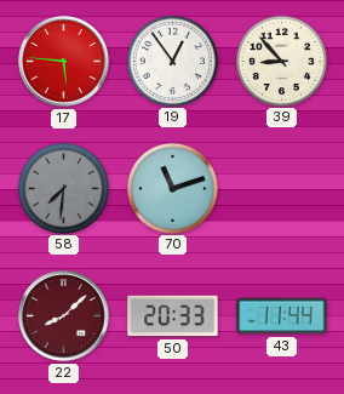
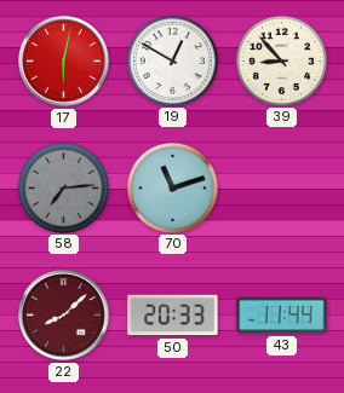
17: 5:46 -> 6:02
19: 12:54 -> 12:50
58: 7:31 -> 7:14
